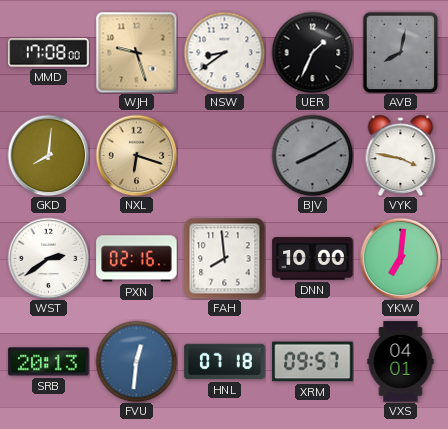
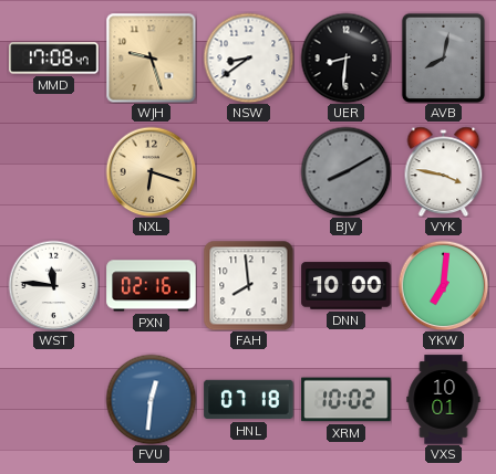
MMD: 17:08:00 -> 17:08:47
UER: 1:34 -> 8:31
GKD: 8:01 -> none
WST: 2:39 -> 11:46
SRB: 20:13 -> none
XRM: 09:57 -> 10:02
VXS: 04:01 -> 10:01
